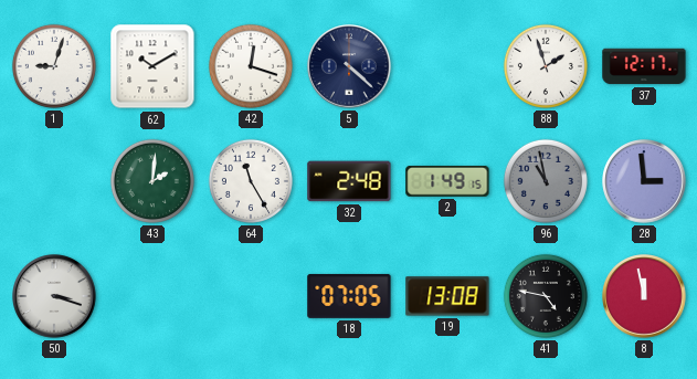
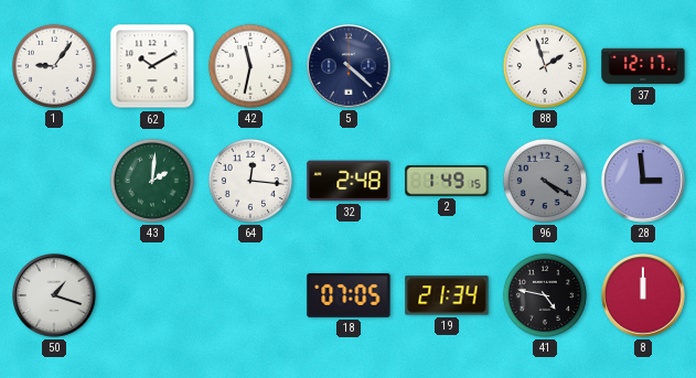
1: 9:03 -> 9:06
42: 12:18 -> 11:32
64: 11:25 -> 12:16
96: 10:58 -> 4:20
50: 3:18 -> 1:18
19: 13:08 -> 21:34
8: 11:58 -> 12:00
